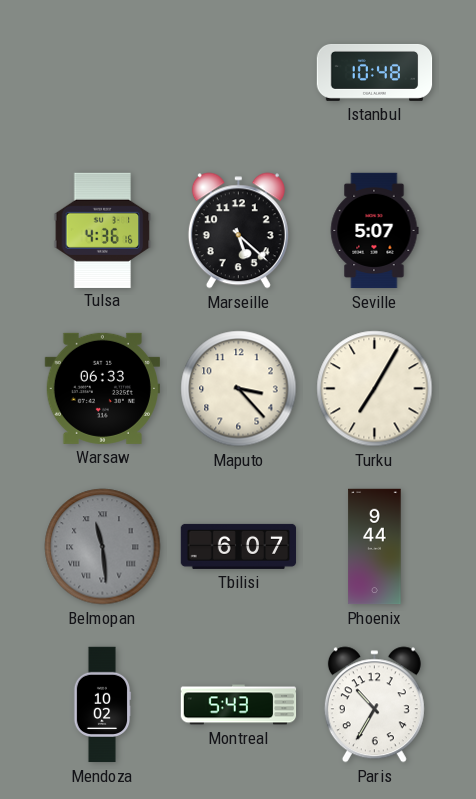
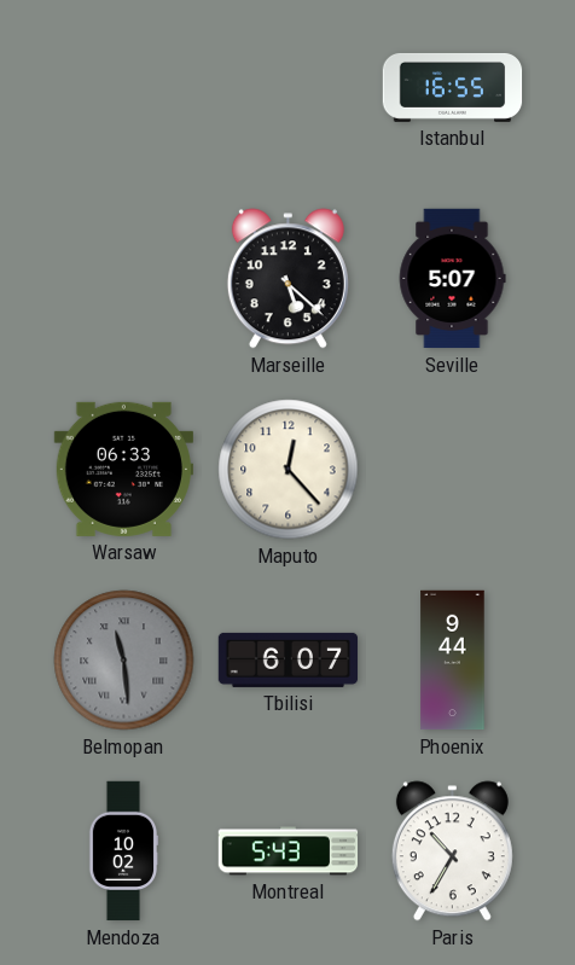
Istanbul: 10:48 -> 16:55
Tulsa: 4:36 -> none
Maputo: 3:23 -> 12:23
Turku: 7:05 -> none
